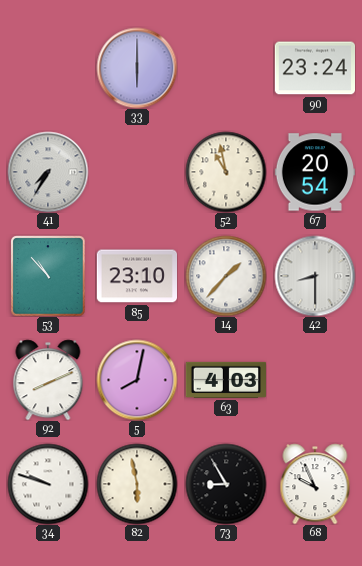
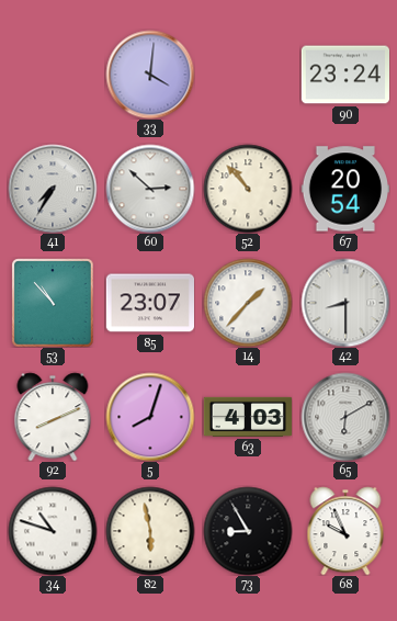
33: 6:00 -> 4:01
60: none -> 2:52
52: 10:58 -> 10:53
85: 23:10 -> 23:07
5: 8:02 -> 8:03
65: none -> 6:10
34: 9:48 -> 10:48
